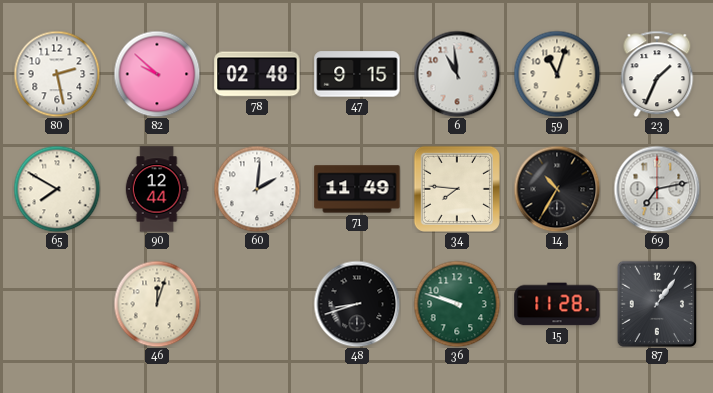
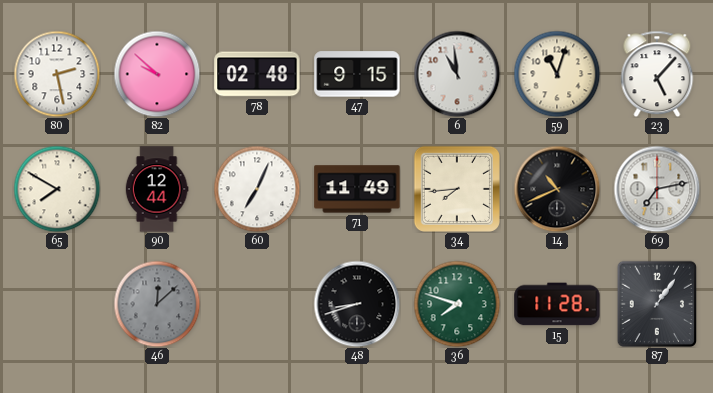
23: 1:34 -> 5:07
60: 2:01 -> 7:04
34: 7:46 -> 7:44
14: 10:35 -> 10:41
46: 12:03 -> 12:08
46 dial: cream -> grey
36: 9:48 -> 7:48
